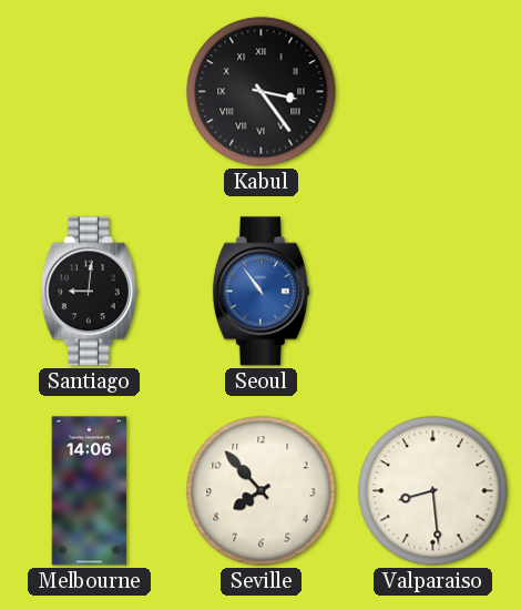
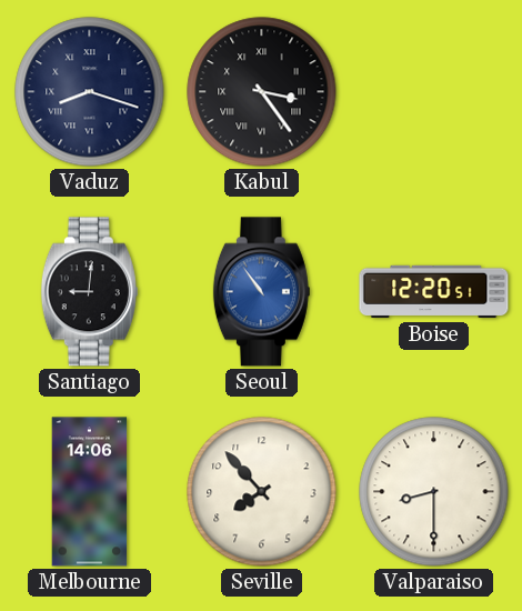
Vaduz: none -> 8:18
Boise: none -> 12:20
Valparaiso: 8:29 -> 8:30
